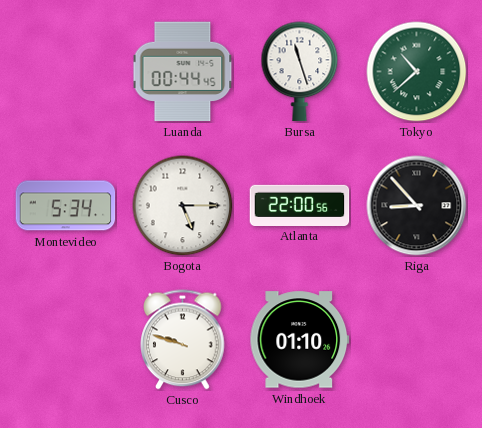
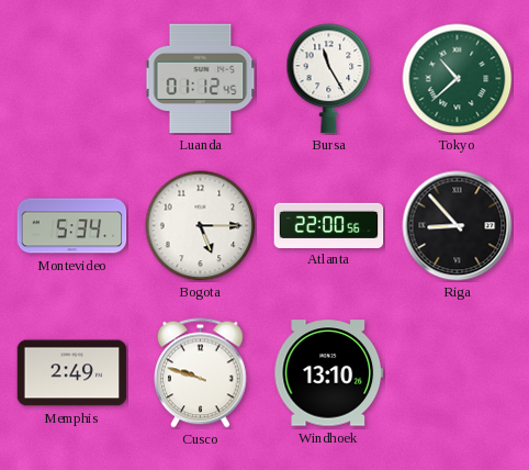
Luanda: 00:44 -> 01:12
Bursa: 11:27 -> 11:25
Memphis: none -> 2:49
Windhoek: 01:10 -> 13:10
